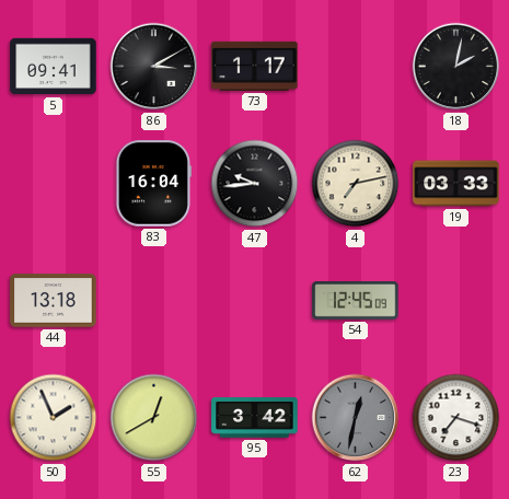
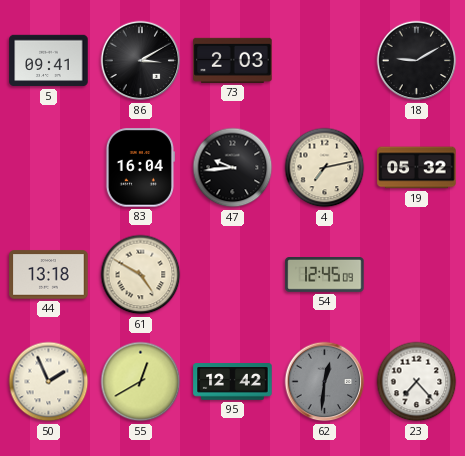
73: 1:17 -> 2:03
18: 2:02 -> 9:10
19: 03:33 -> 05:32
61: none -> 4:50
95: 3:42 -> 12:42
62: 12:32 -> 12:31
23: 7:18 -> 7:23
